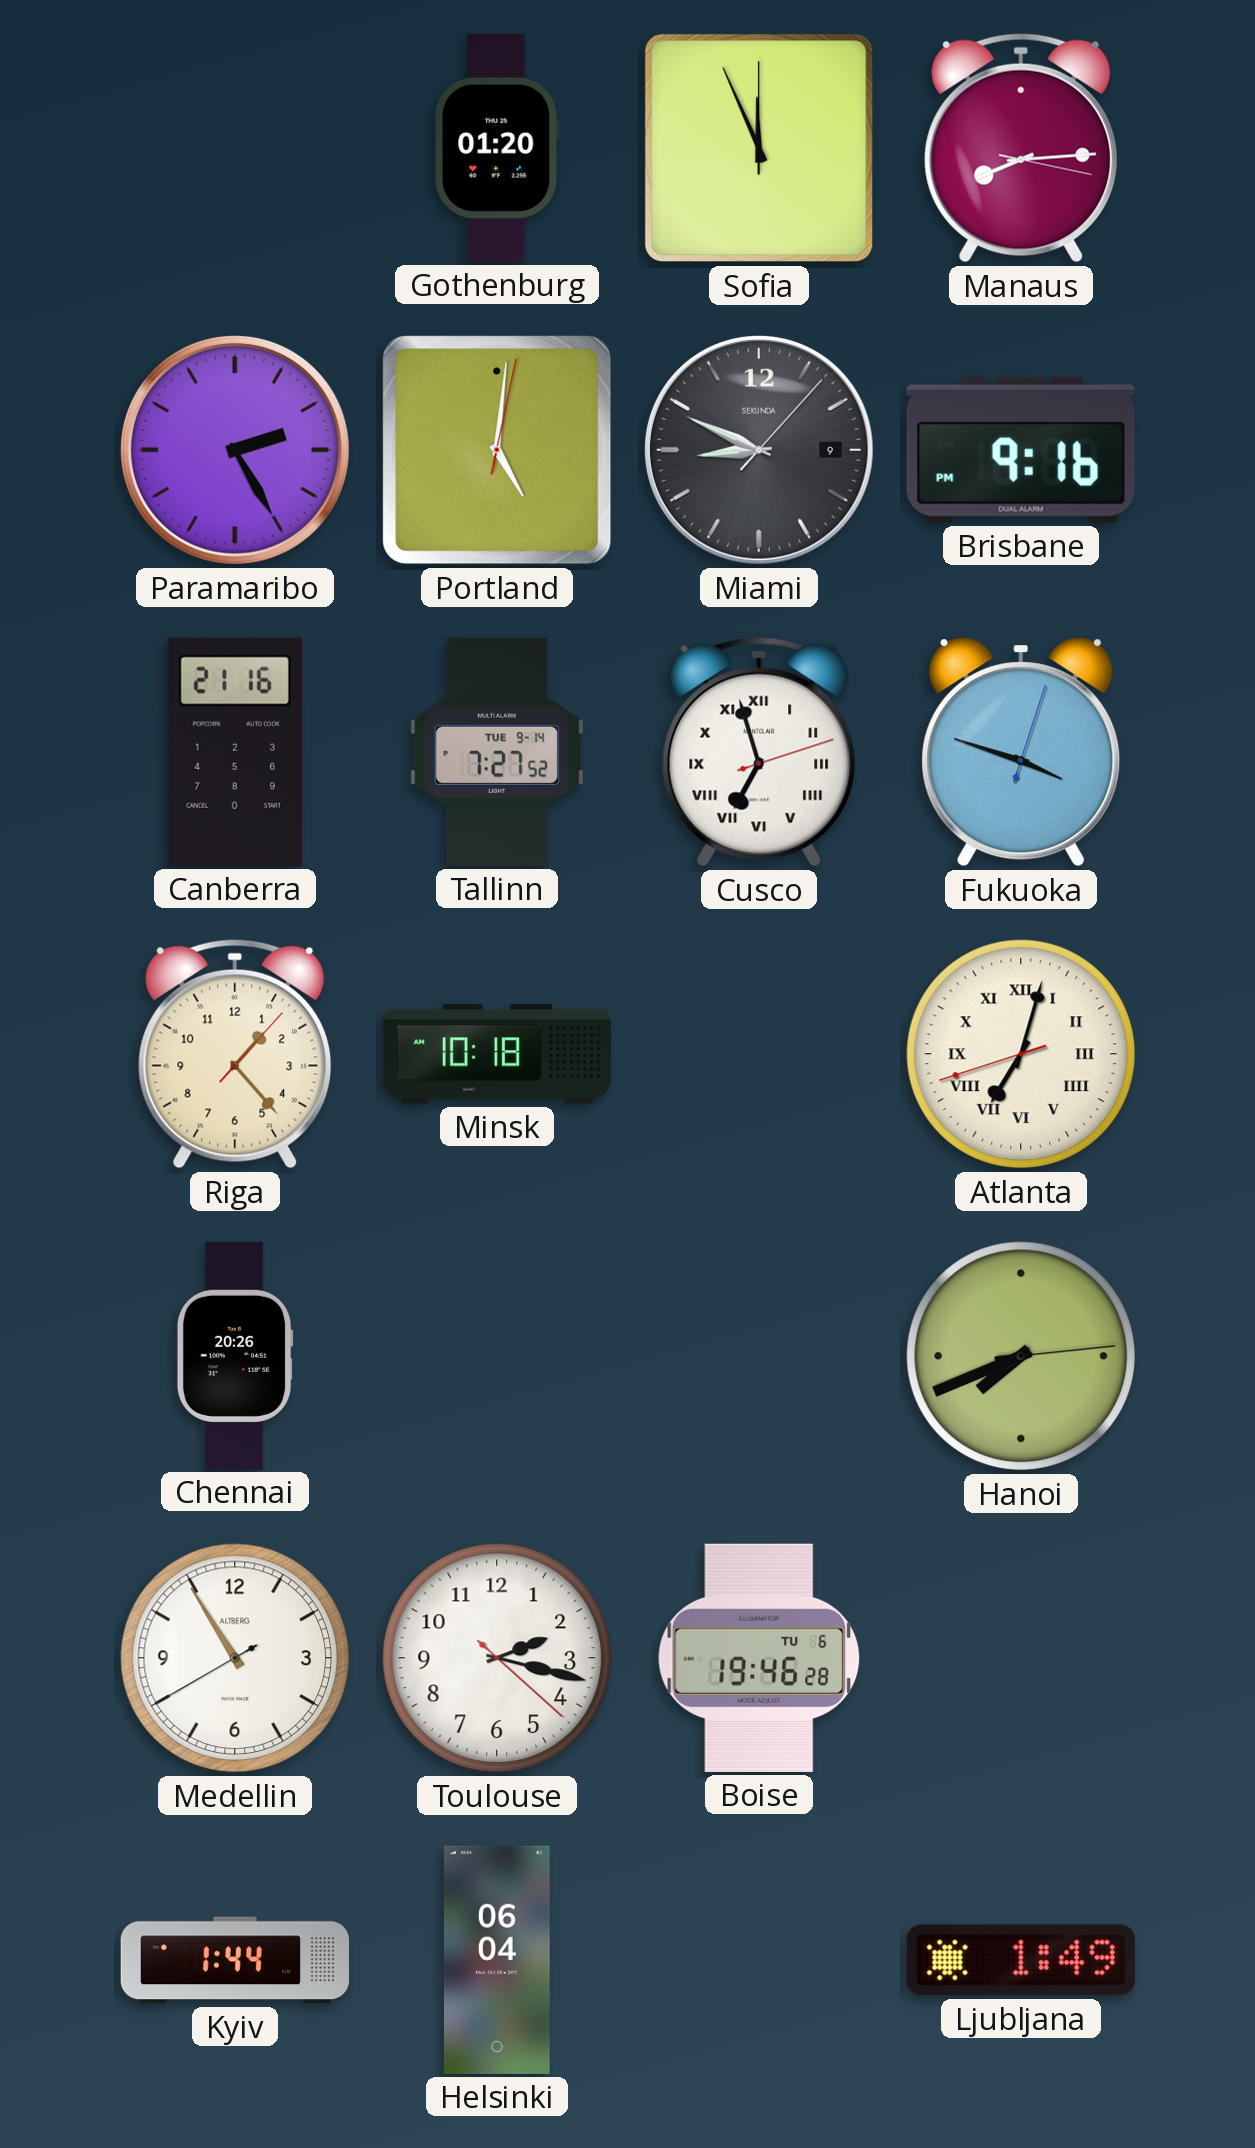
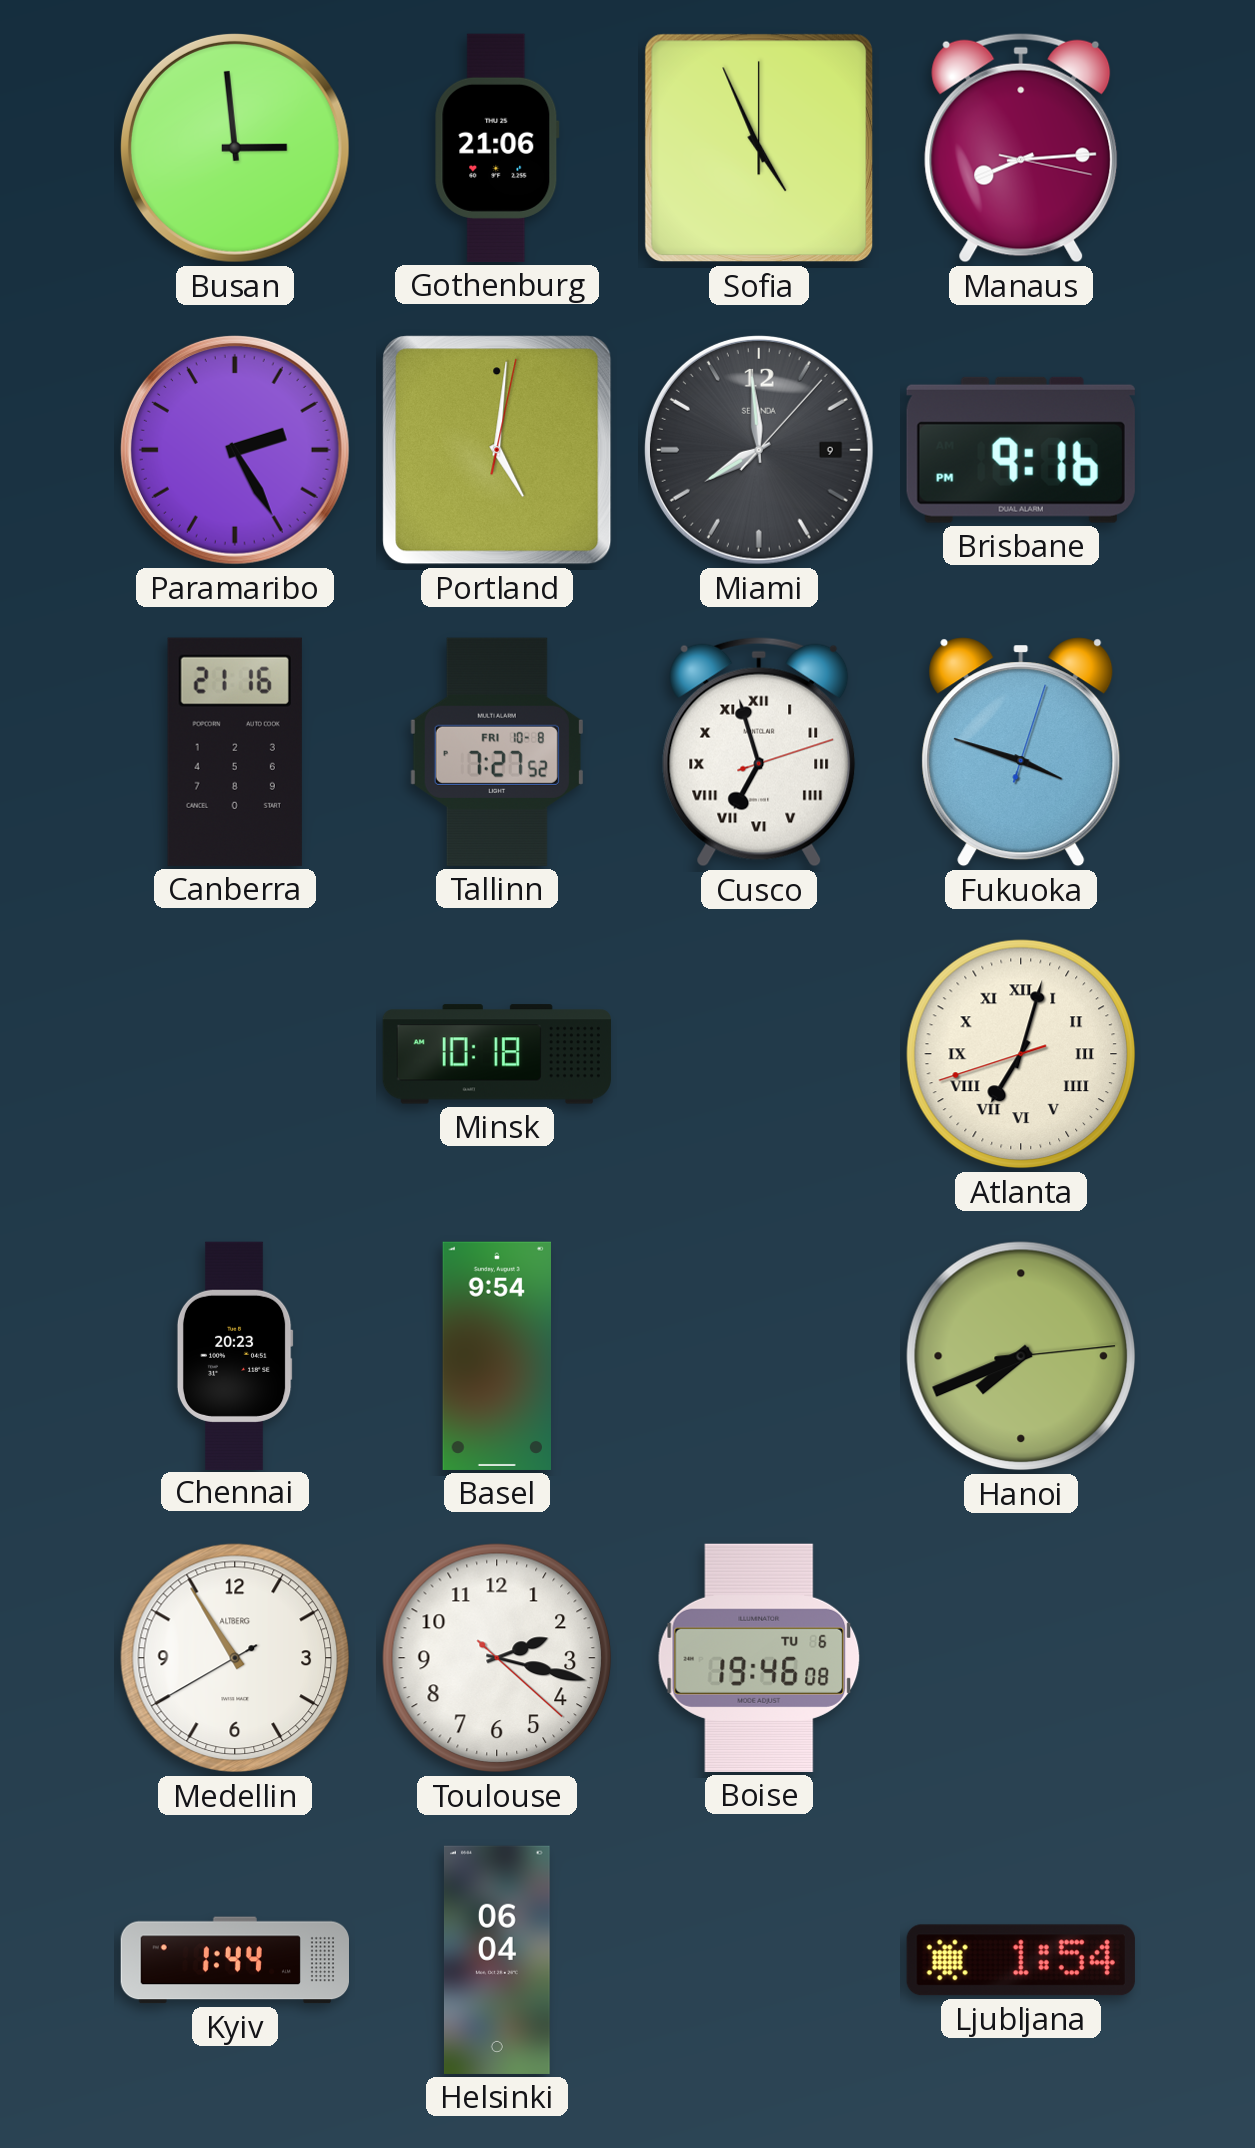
Busan: none -> 2:59
Gothenburg: 01:20 -> 21:06
Sofia: 11:56 -> 4:56
Miami: 8:49 -> 7:59
Tallinn date: TUE 9-14 -> FRI 10-8
Riga: 1:23 -> none
Chennai: 20:26 -> 20:23
Basel: none -> 9:54
Boise: 19:46:28 -> 19:46:08
Ljubljana: 1:49 -> 1:54
